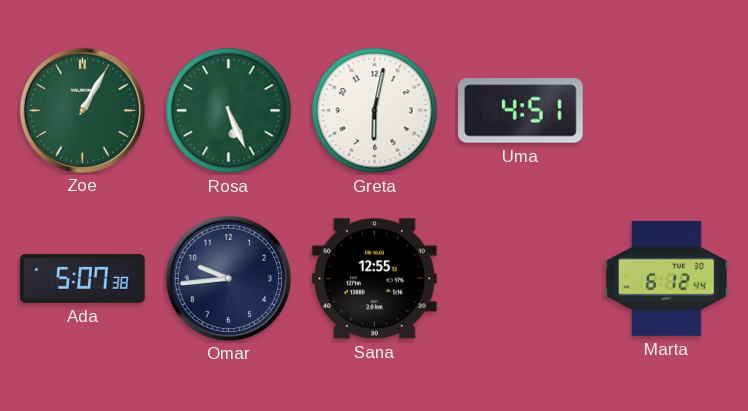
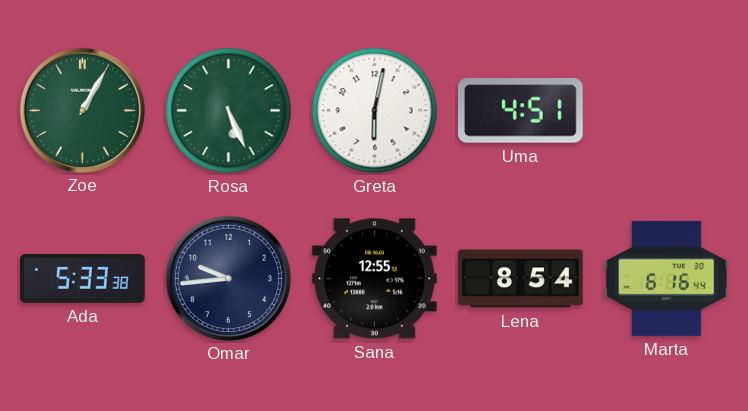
Ada: 5:07 -> 5:33
Lena: none -> 8:54
Marta: 6:12 -> 6:16
